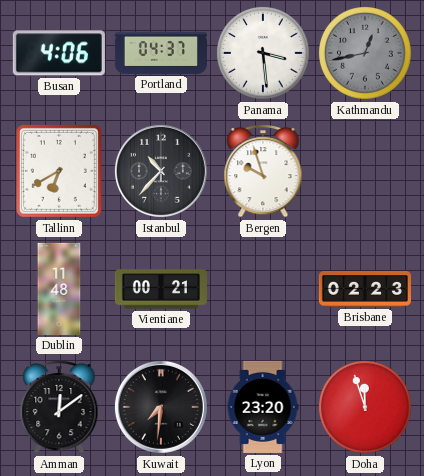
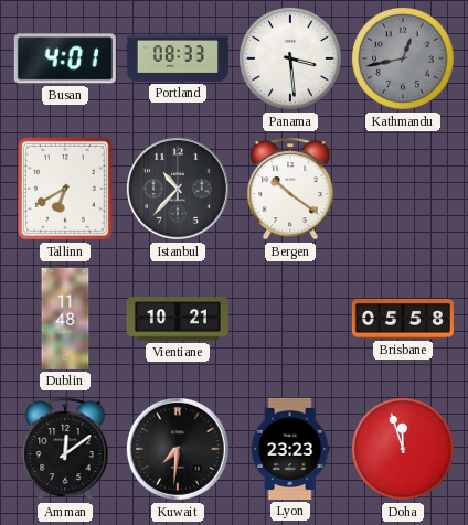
Busan: 4:06 -> 4:01
Portland: 04:37 -> 08:33
Bergen: 9:57 -> 10:21
Vientiane: 00:21 -> 10:21
Brisbane: 02:23 -> 05:58
Lyon: 23:20 -> 23:23
